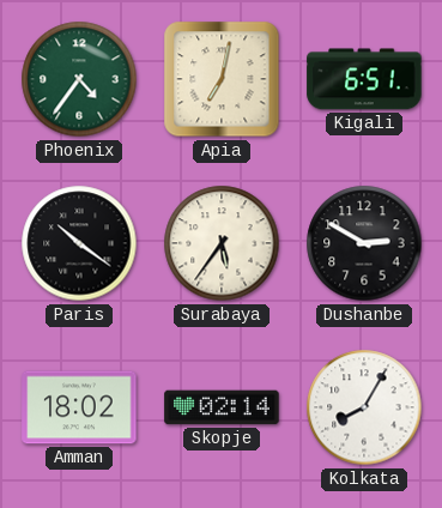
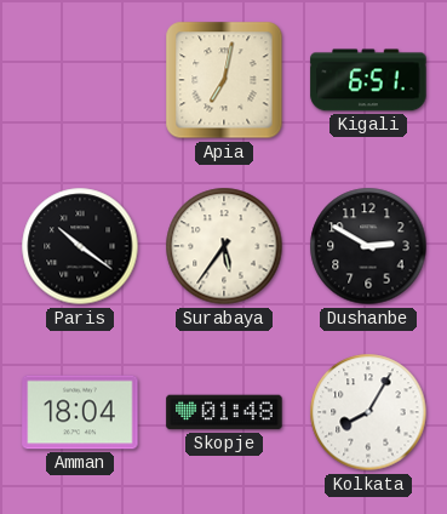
Phoenix: 4:36 -> none
Amman: 18:02 -> 18:04
Skopje: 02:14 -> 01:48
